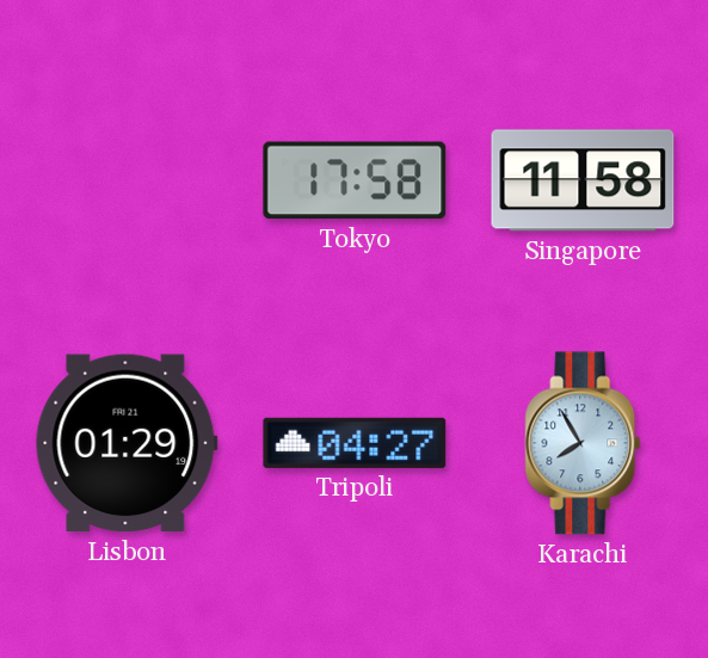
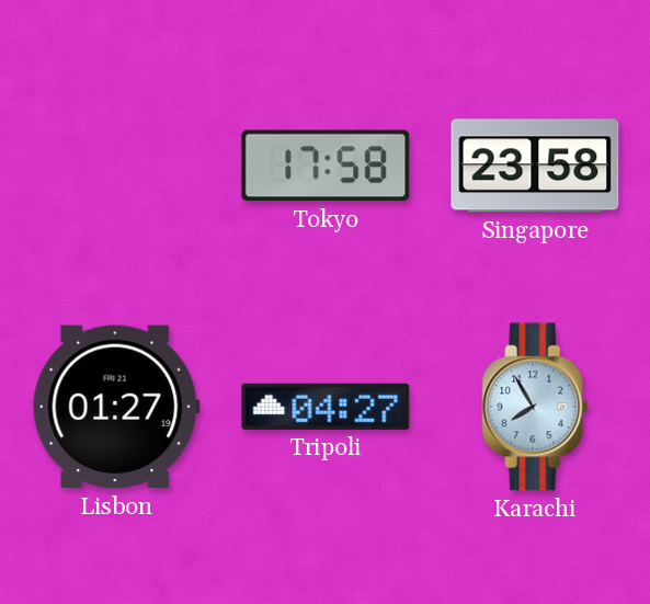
Singapore: 11:58 -> 23:58
Lisbon: 01:29 -> 01:27
